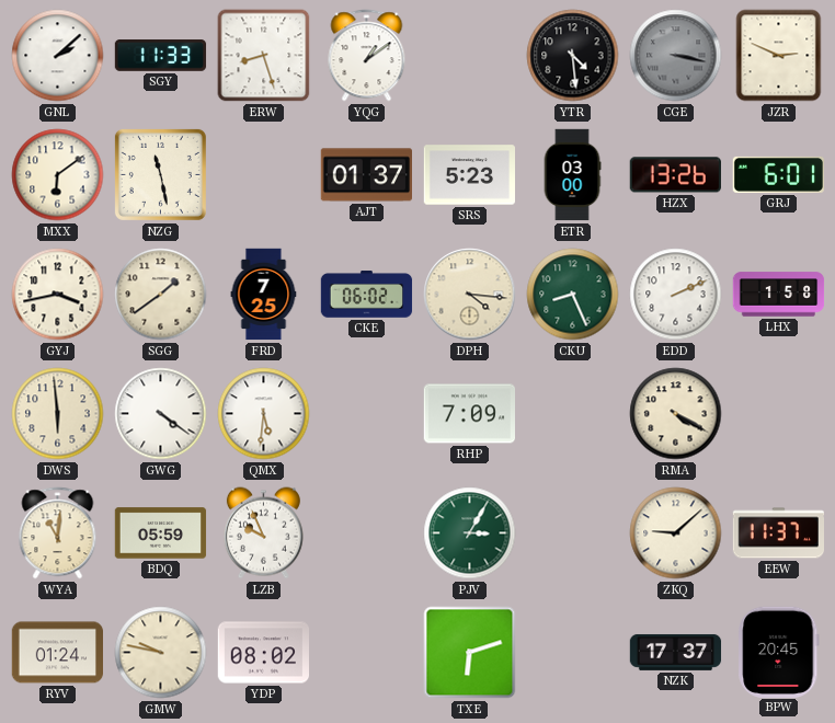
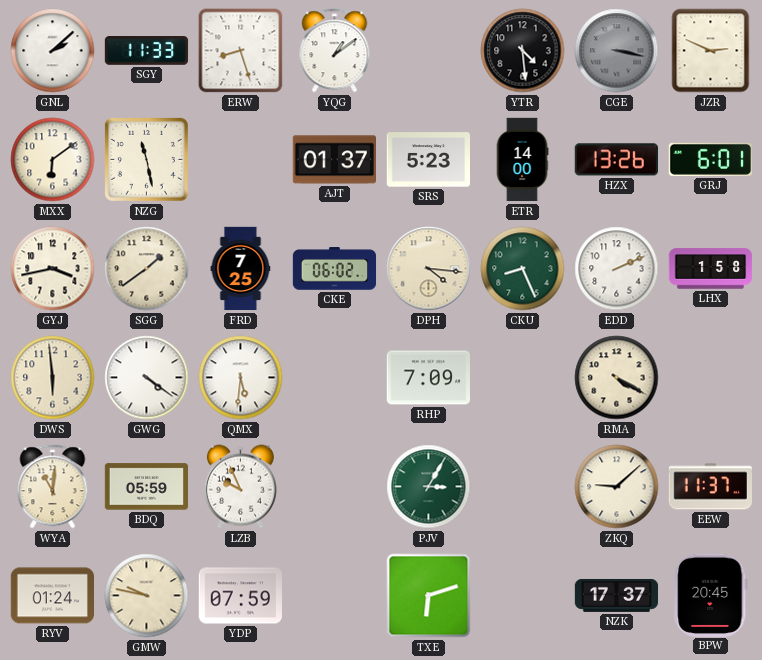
ETR: 03:00 -> 14:00
YDP: 08:02 -> 07:59
